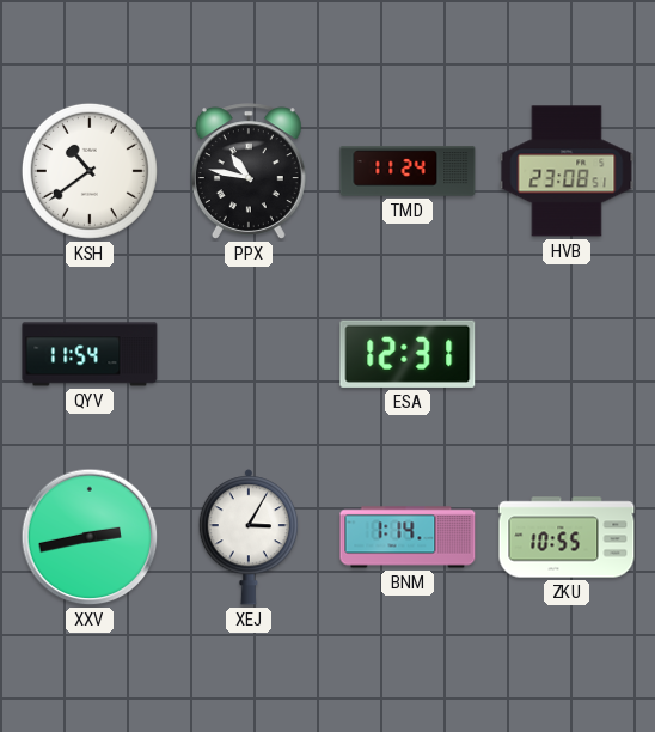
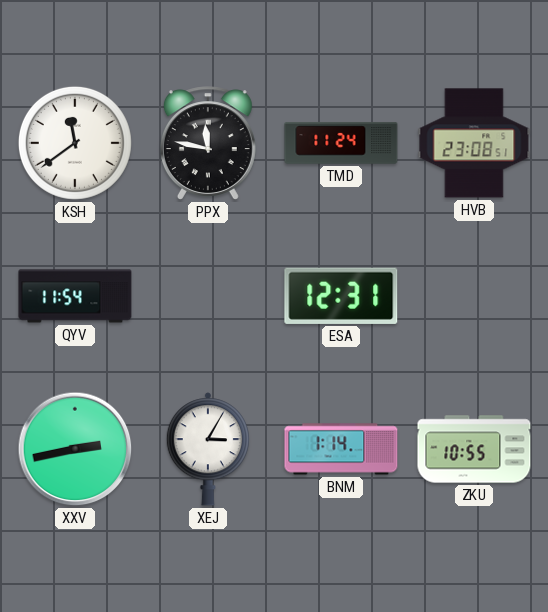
KSH: 10:39 -> 11:39
PPX: 10:47 -> 11:47
